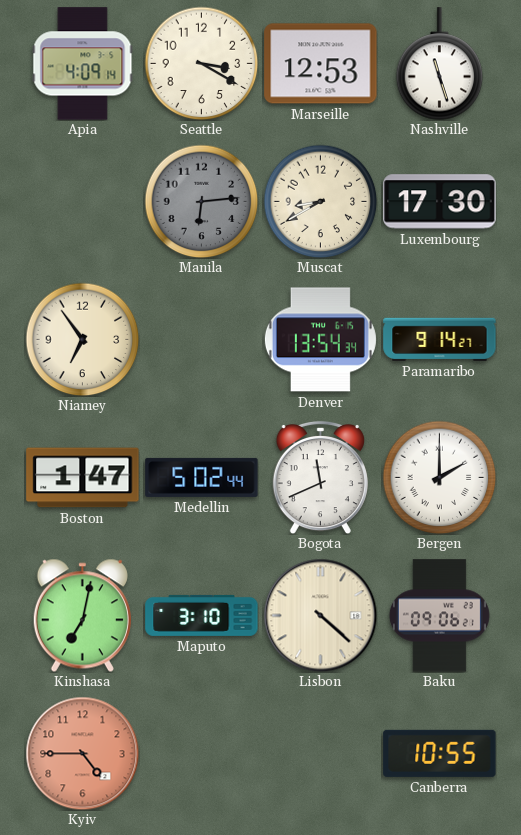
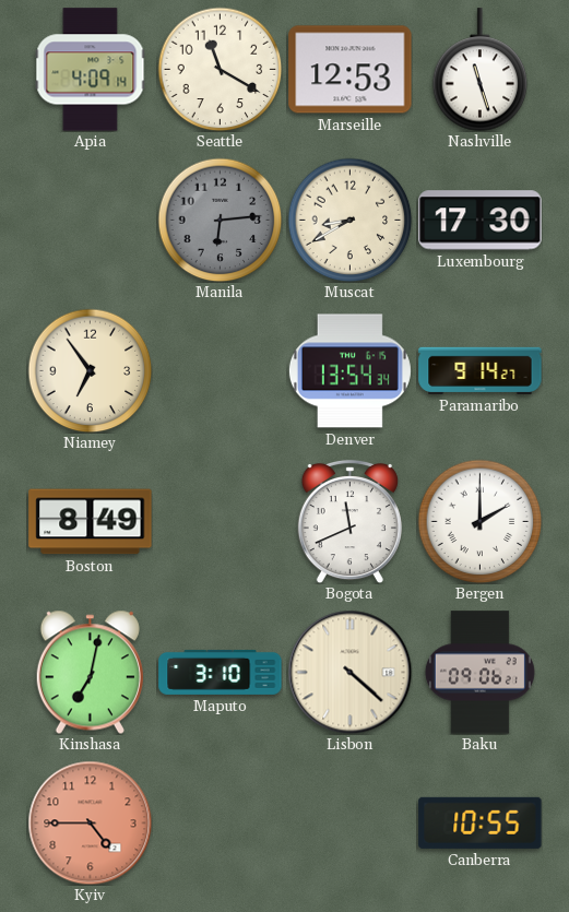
Seattle: 3:20 -> 11:20
Boston: 1:47 -> 8:49
Medellin: 5:02 -> none
